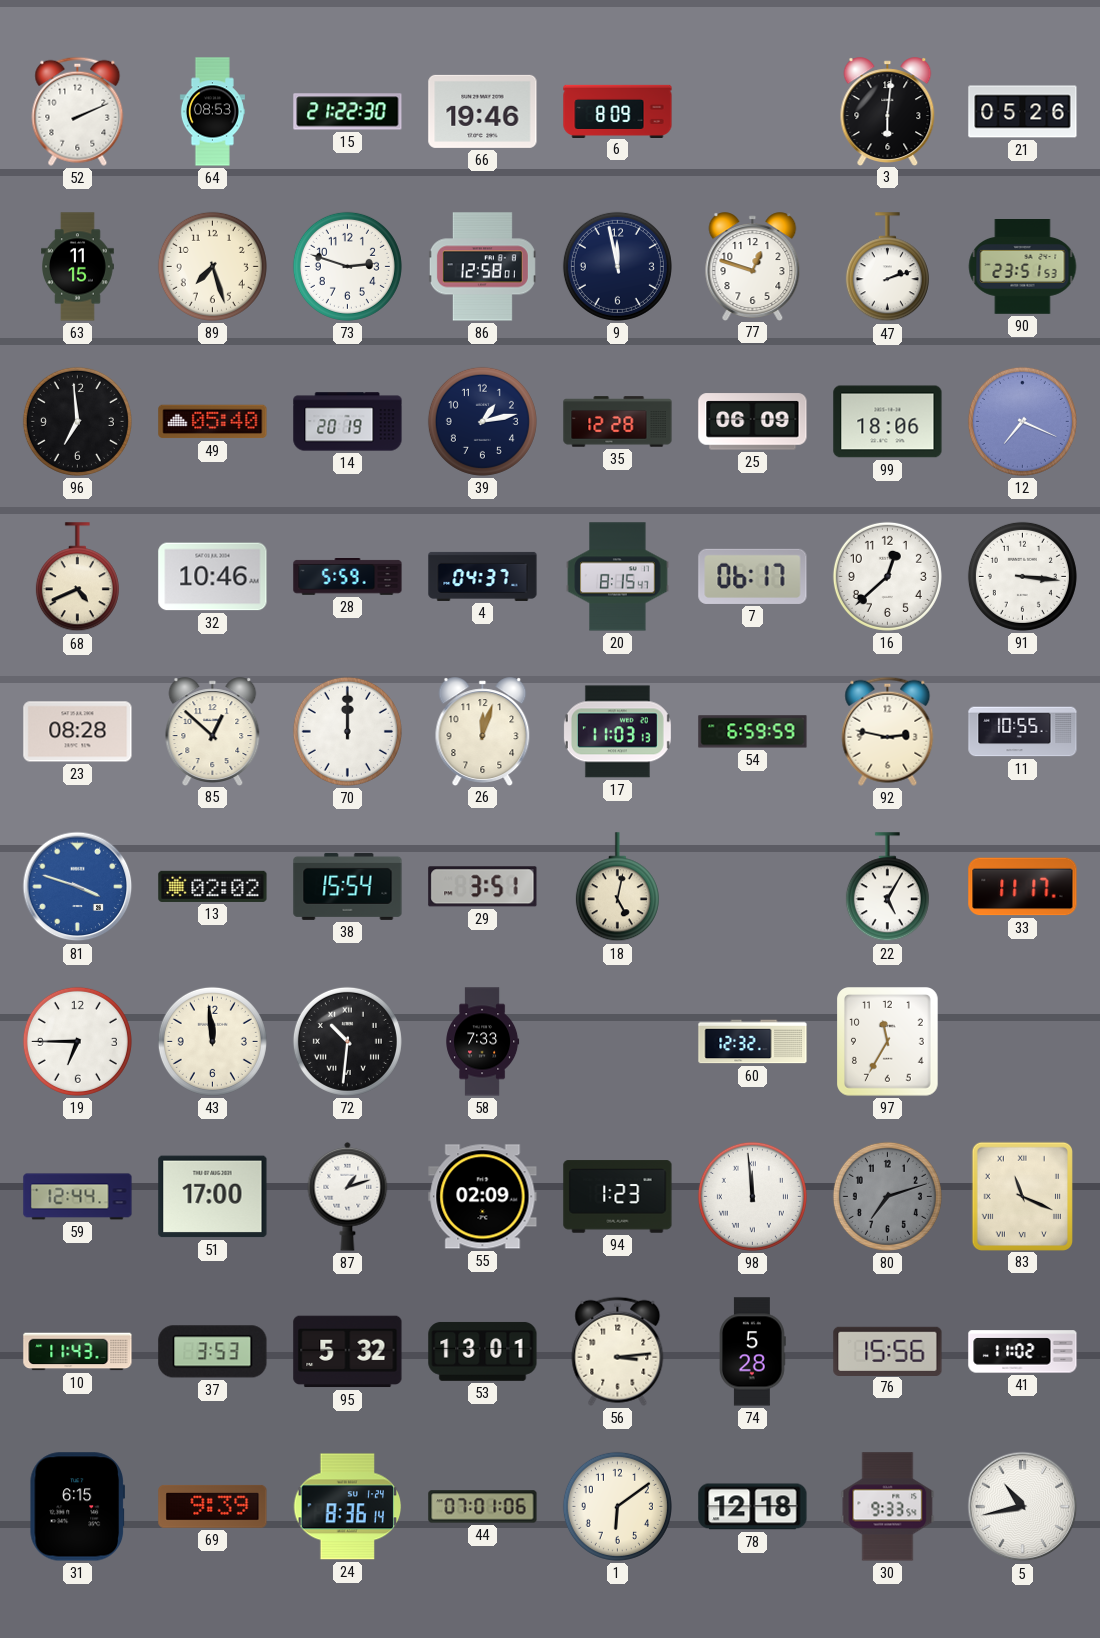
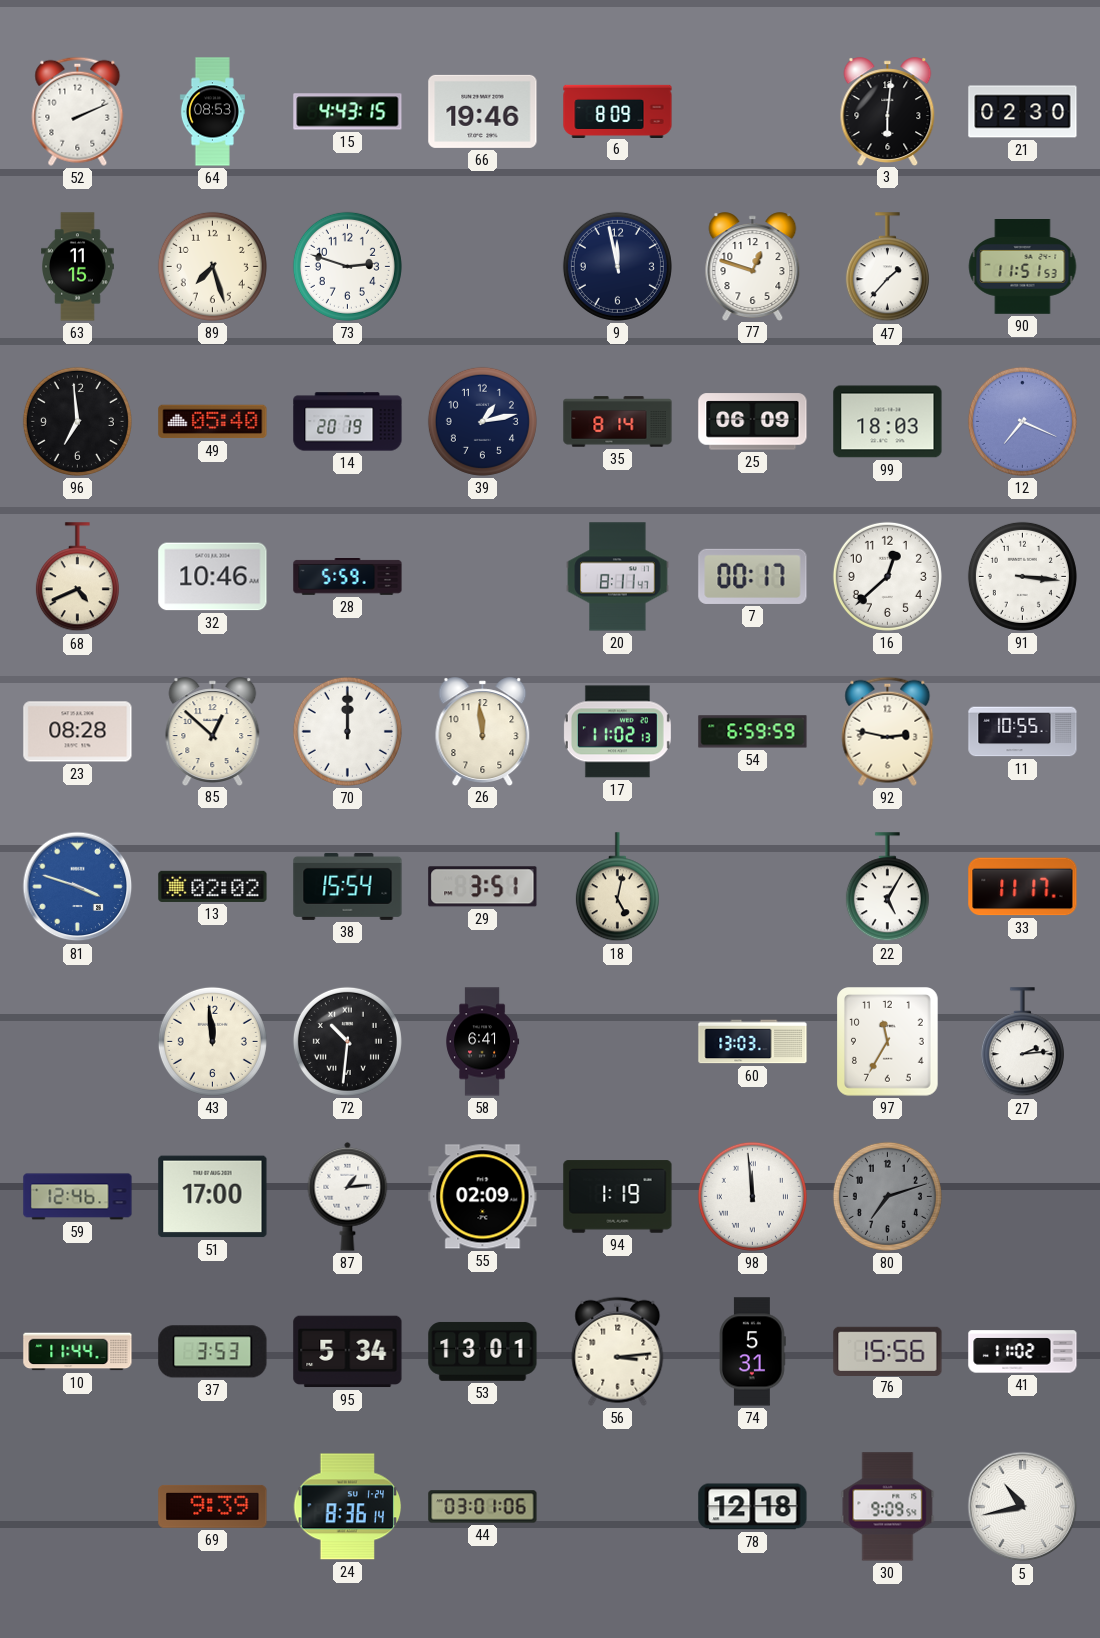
15: 21:22 -> 4:43
21: 05:26 -> 02:30
86: 12:58 -> none
47: 2:12 -> 1:37
90: 23:51 -> 11:51
35: 12:28 -> 8:14
99: 18:06 -> 18:03
4: 04:37 -> none
20: 8:15 -> 8:11
7: 06:17 -> 00:17
26: 12:03 -> 11:59
17: 11:03 -> 11:02
19: 6:45 -> none
58: 7:33 -> 6:41
60: 12:32 -> 13:03
27: none -> 2:14
59: 12:44 -> 12:46
87: 1:12 -> 1:14
94: 1:23 -> 1:19
83: 11:19 -> none
10: 11:43 -> 11:44
95: 5:32 -> 5:34
74: 5:28 -> 5:31
31: 6:15 -> none
44: 07:01 -> 03:01
1: 6:09 -> none
30: 9:33 -> 9:09
